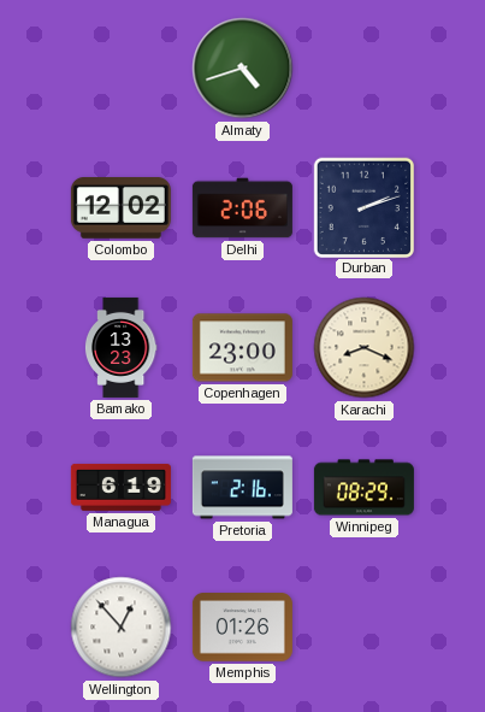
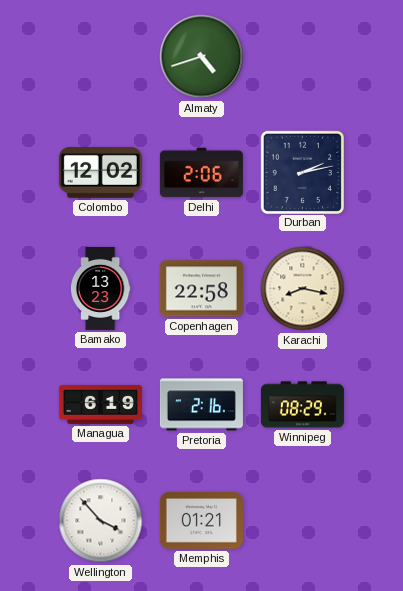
Durban: 2:12 -> 2:13
Copenhagen: 23:00 -> 22:58
Karachi: 8:19 -> 8:17
Wellington: 12:53 -> 3:53
Memphis: 01:26 -> 01:21
